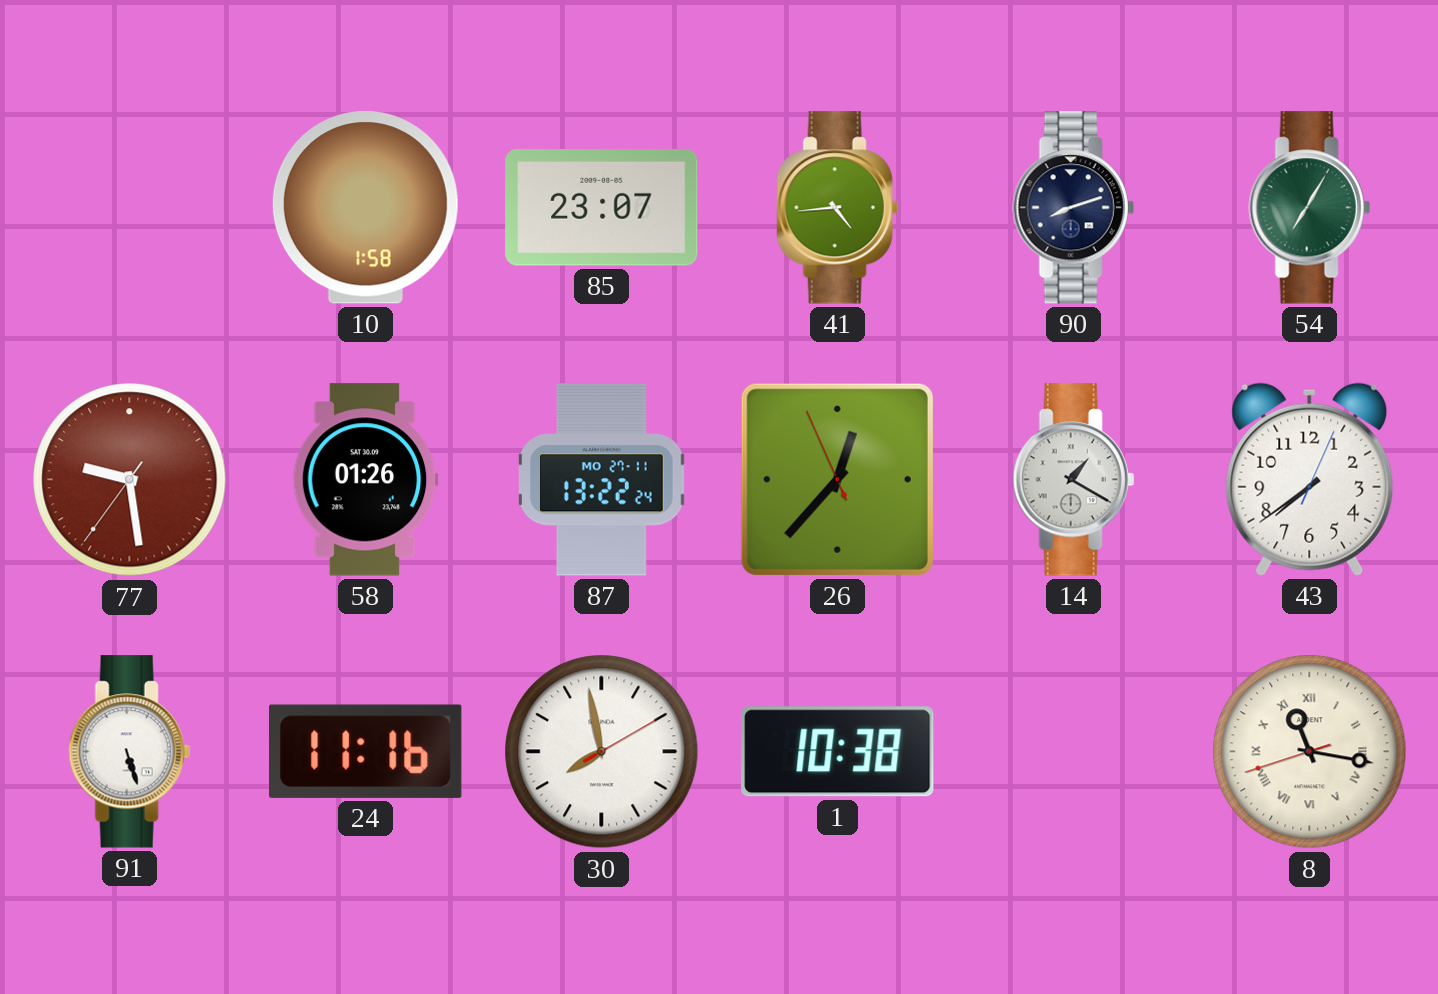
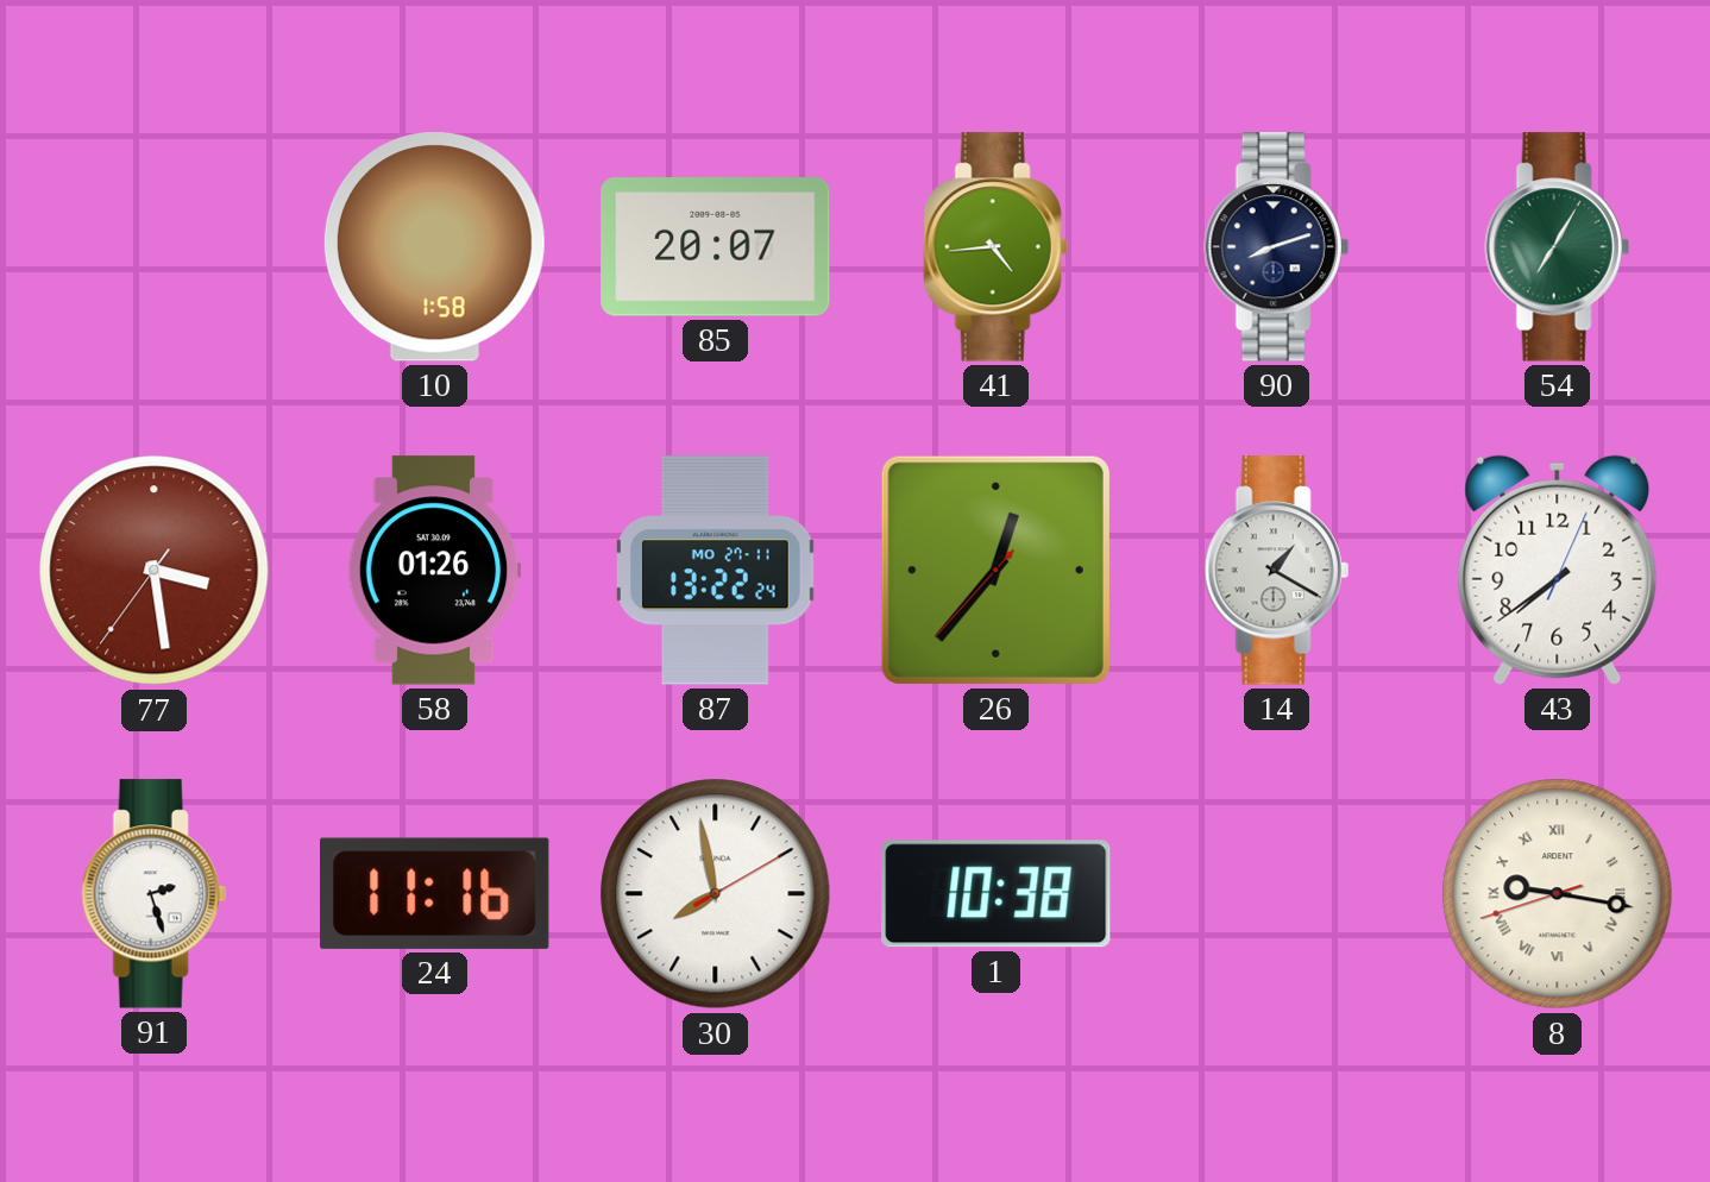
85: 23:07 -> 20:07
77: 9:28 -> 3:28
26: 12:36:56 -> 12:36:37
91: 5:27 -> 2:27
8: 11:16 -> 9:16
